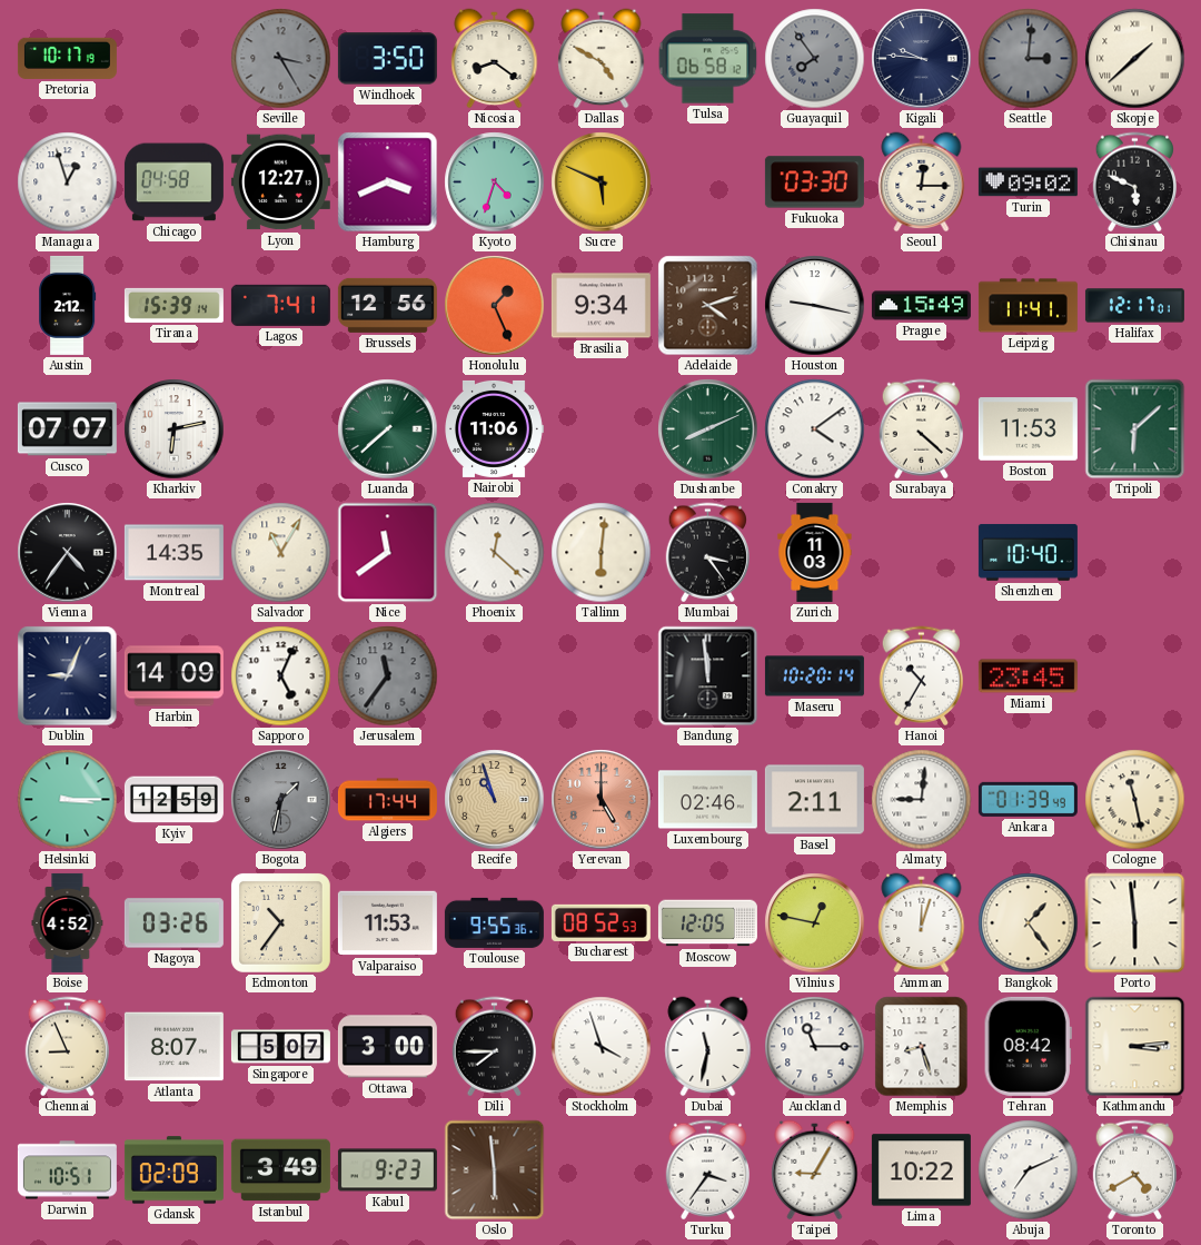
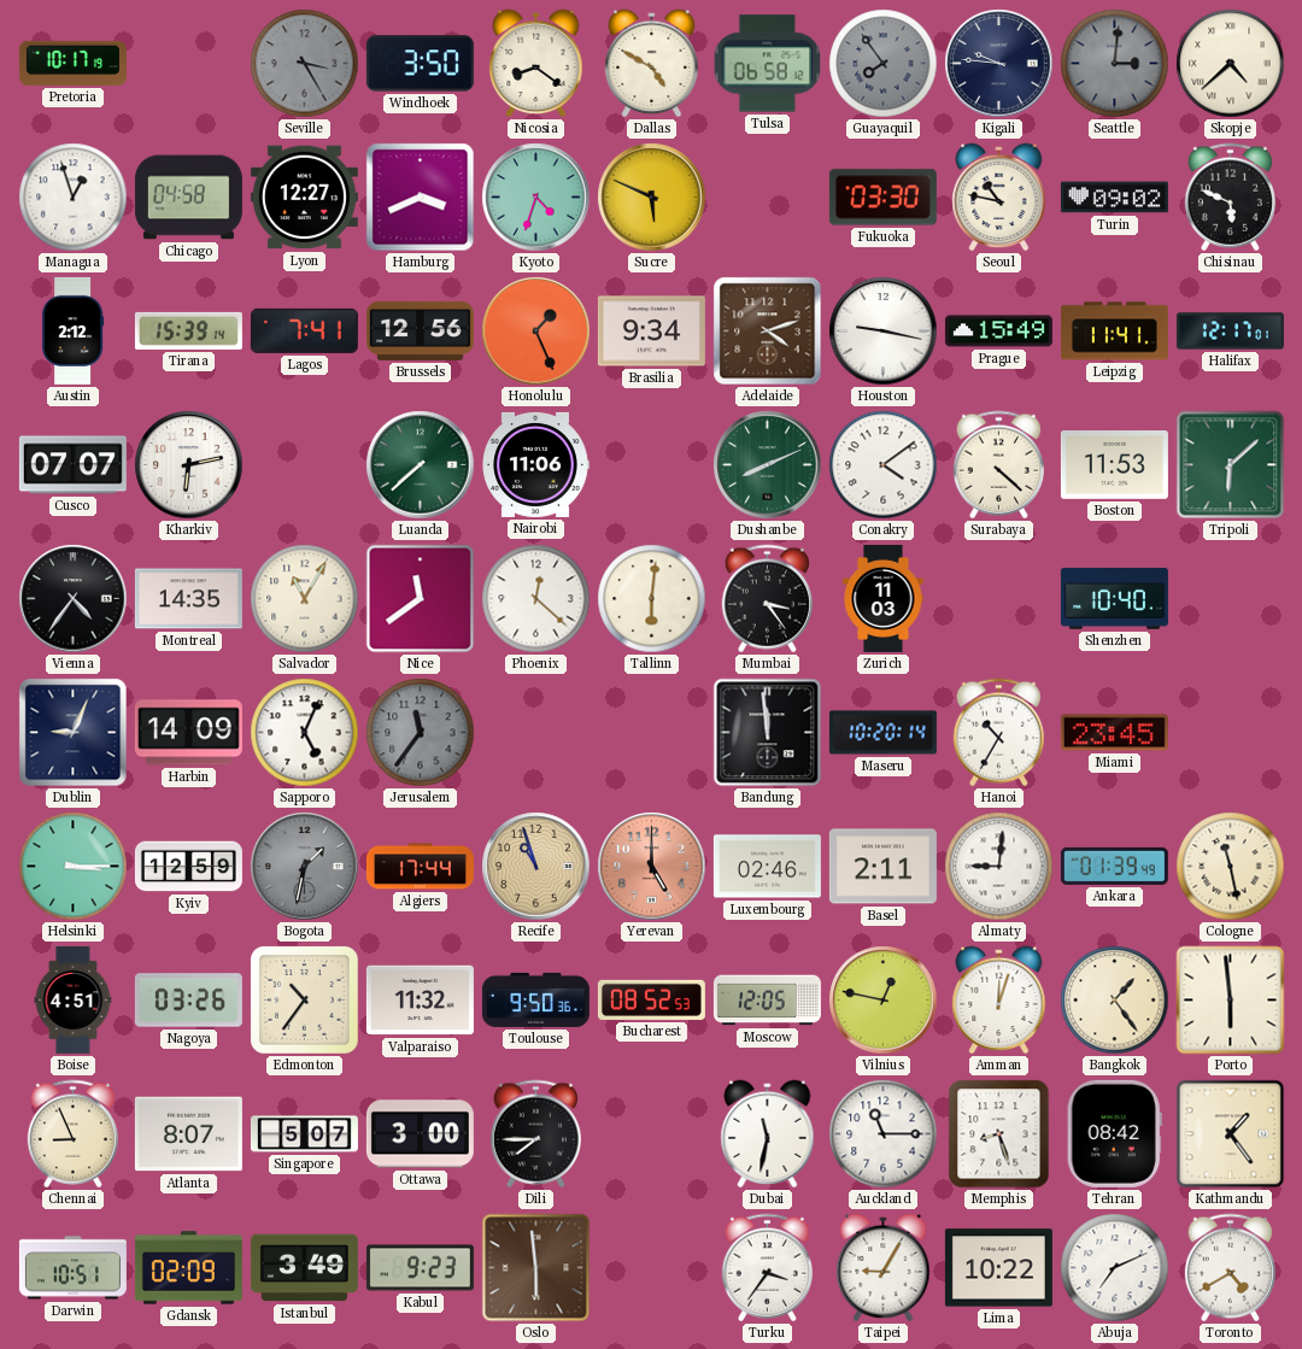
Skopje: 1:38 -> 4:38
Seoul: 12:15 -> 10:47
Boise: 4:52 -> 4:51
Valparaiso: 11:53 -> 11:32
Toulouse: 9:55 -> 9:50
Stockholm: 3:57 -> none
Kathmandu: 3:14 -> 1:24
